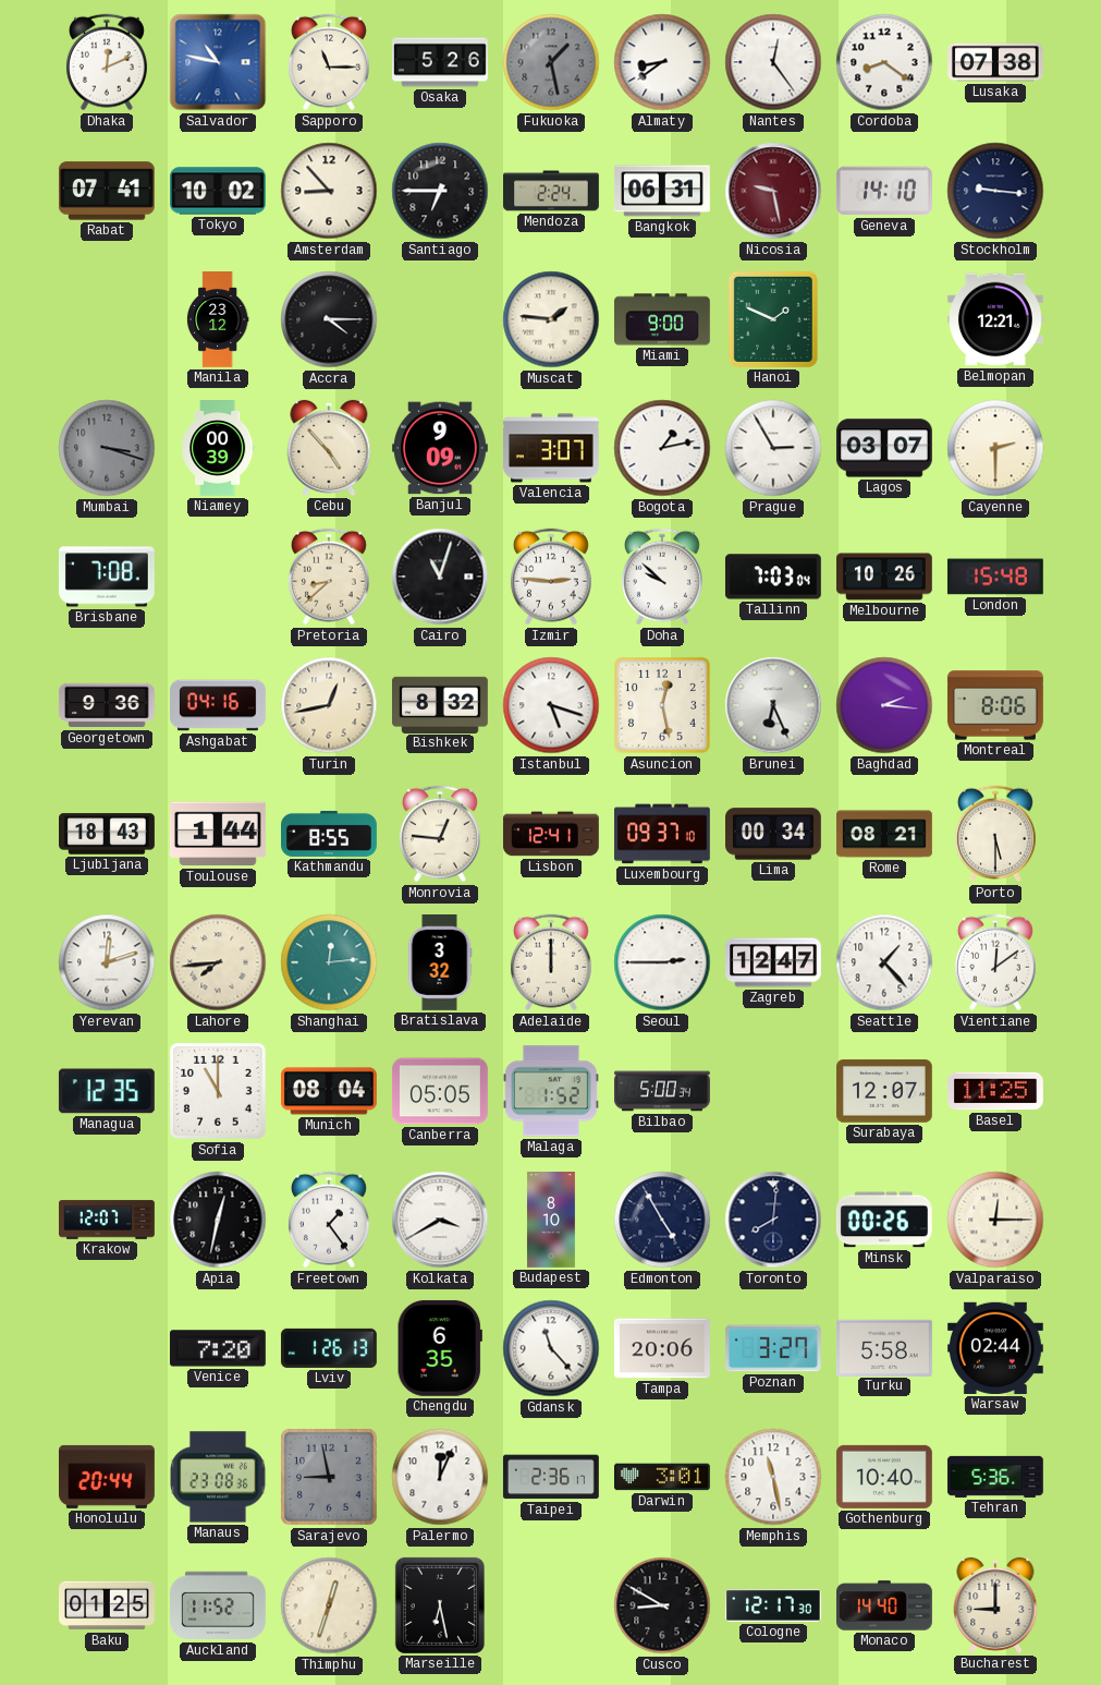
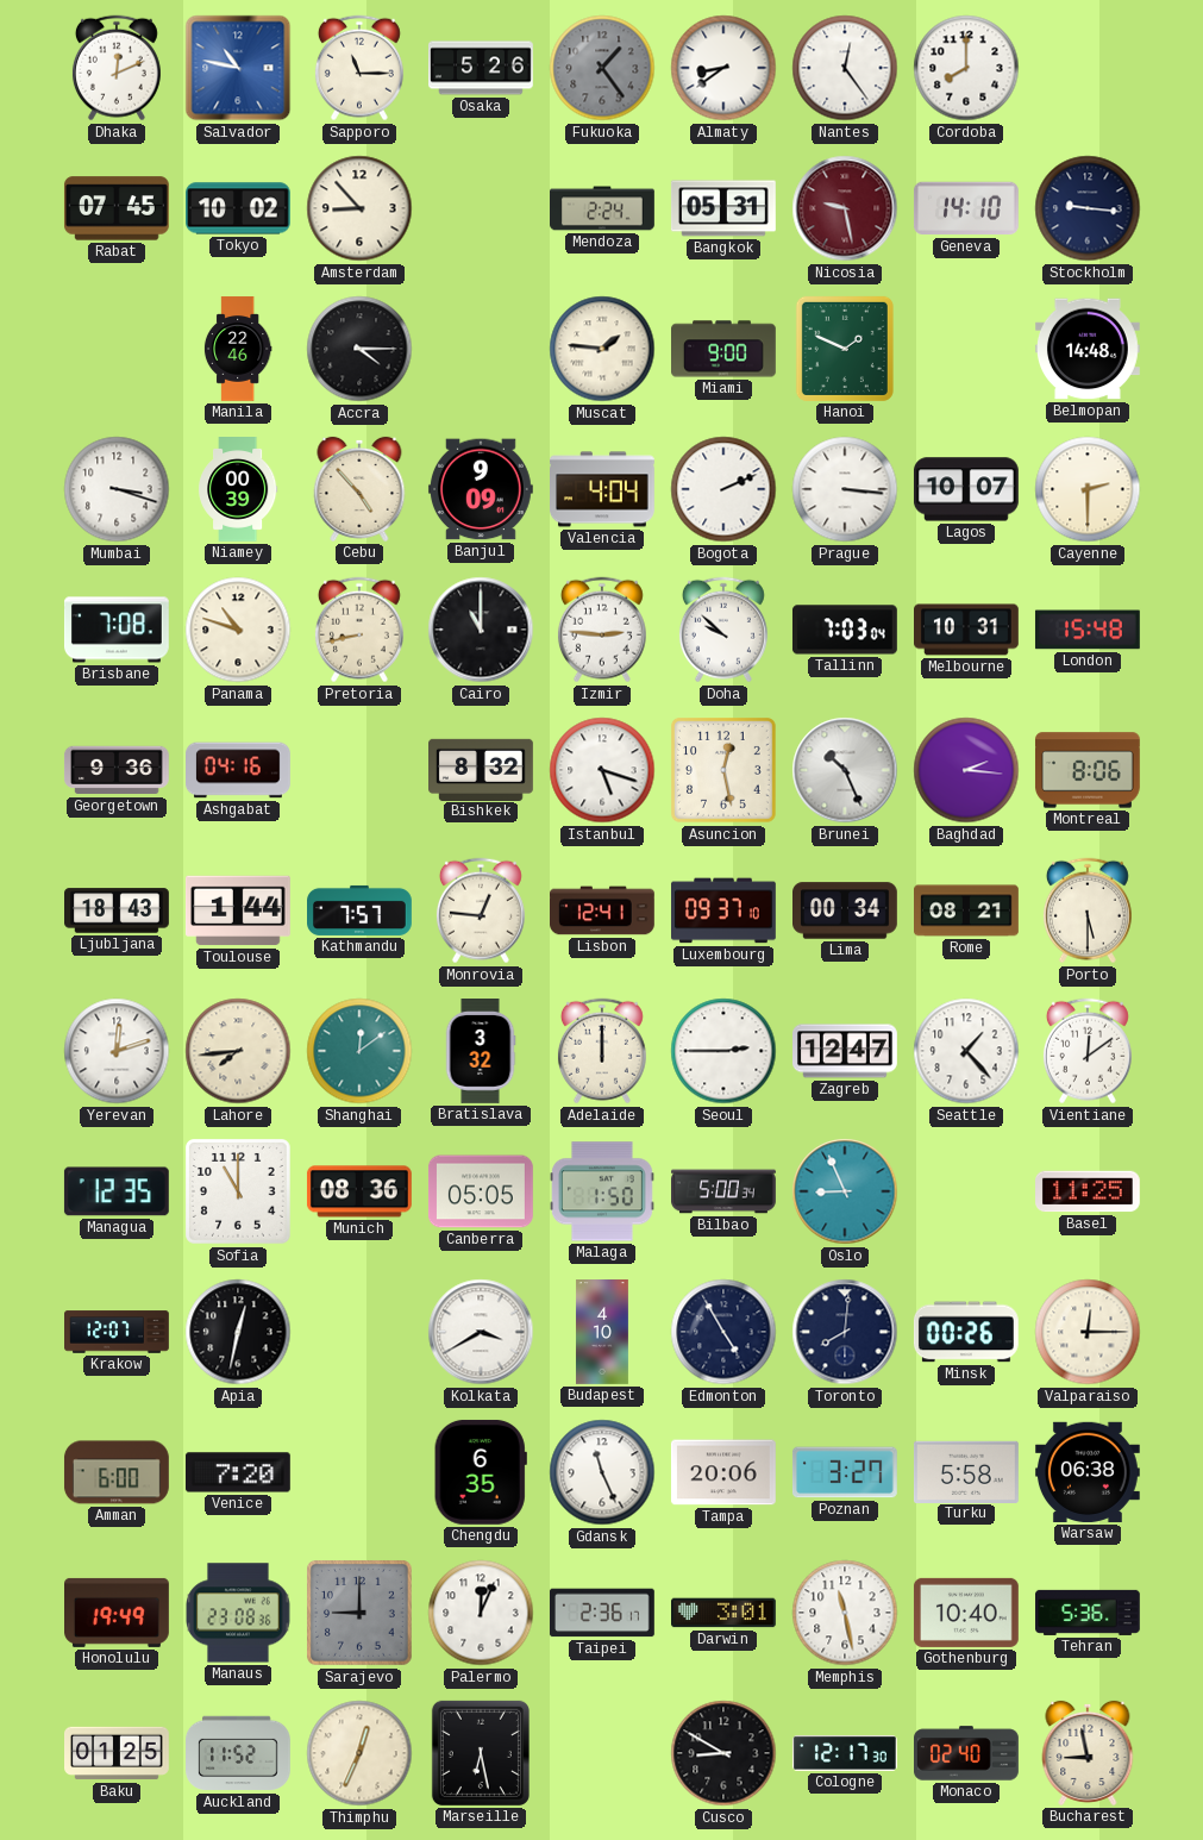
Fukuoka: 1:28 -> 1:24
Cordoba: 8:21 -> 8:00
Lusaka: 07:38 -> none
Rabat: 07:41 -> 07:45
Santiago: 6:45 -> none
Bangkok: 06:31 -> 05:31
Manila: 23:12 -> 22:46
Belmopan: 12:21 -> 14:48
Mumbai dial: grey -> white
Valencia: 3:07 -> 4:04
Bogota: 1:13 -> 2:11
Prague: 2:55 -> 3:16
Lagos: 03:07 -> 10:07
Panama: none -> 10:48
Pretoria: 8:38 -> 8:43
Cairo: 11:03 -> 11:00
Melbourne: 10:26 -> 10:31
Turin: 12:43 -> none
Brunei: 6:26 -> 10:26
Kathmandu: 8:55 -> 7:57
Shanghai: 12:14 -> 12:09
Munich: 08:04 -> 08:36
Malaga: 1:52 -> 1:50
Oslo: none -> 8:56
Surabaya: 12:07 -> none
Freetown: 1:24 -> none
Budapest: 8:10 -> 4:10
Amman: none -> 6:00
Lviv: 1:26 -> none
Gdansk: 11:23 -> 11:26
Warsaw: 02:44 -> 06:38
Honolulu: 20:44 -> 19:49
Sarajevo: 8:58 -> 9:00
Thimphu: 12:33 -> 12:34
Monaco: 14:40 -> 02:40
Bucharest: 9:00 -> 8:58
